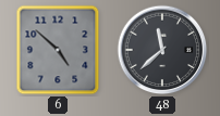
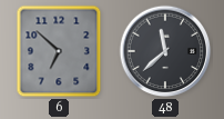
6: 4:52 -> 6:52
